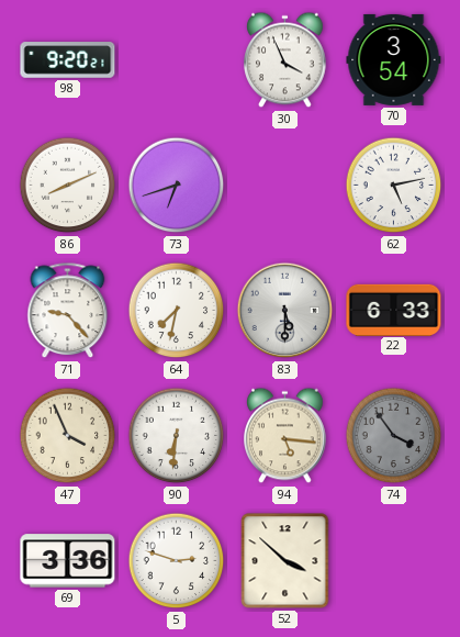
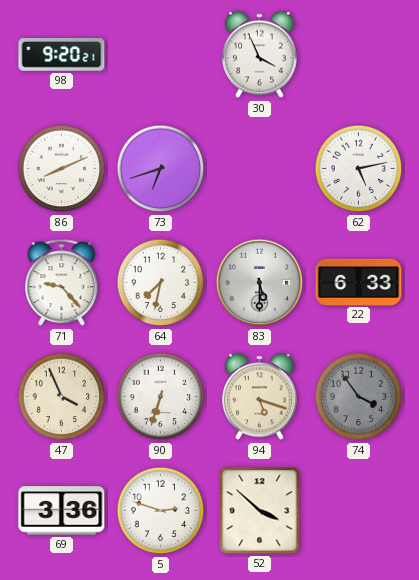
70: 3:54 -> none
90: 6:31 -> 6:33
94: 5:16 -> 5:18
